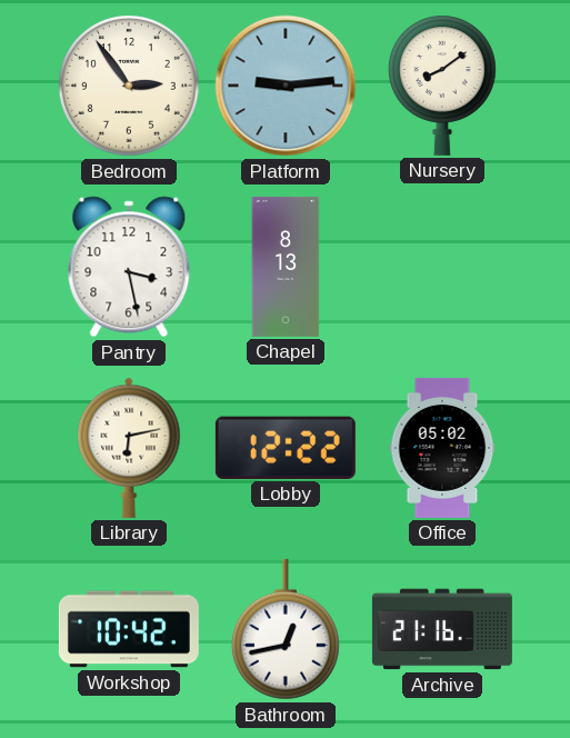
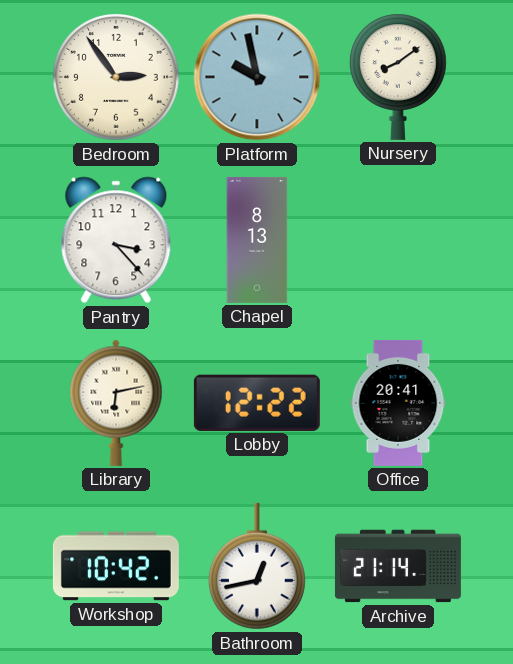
Platform: 9:14 -> 9:58
Pantry: 3:28 -> 3:23
Office: 05:02 -> 20:41
Archive: 21:16 -> 21:14
